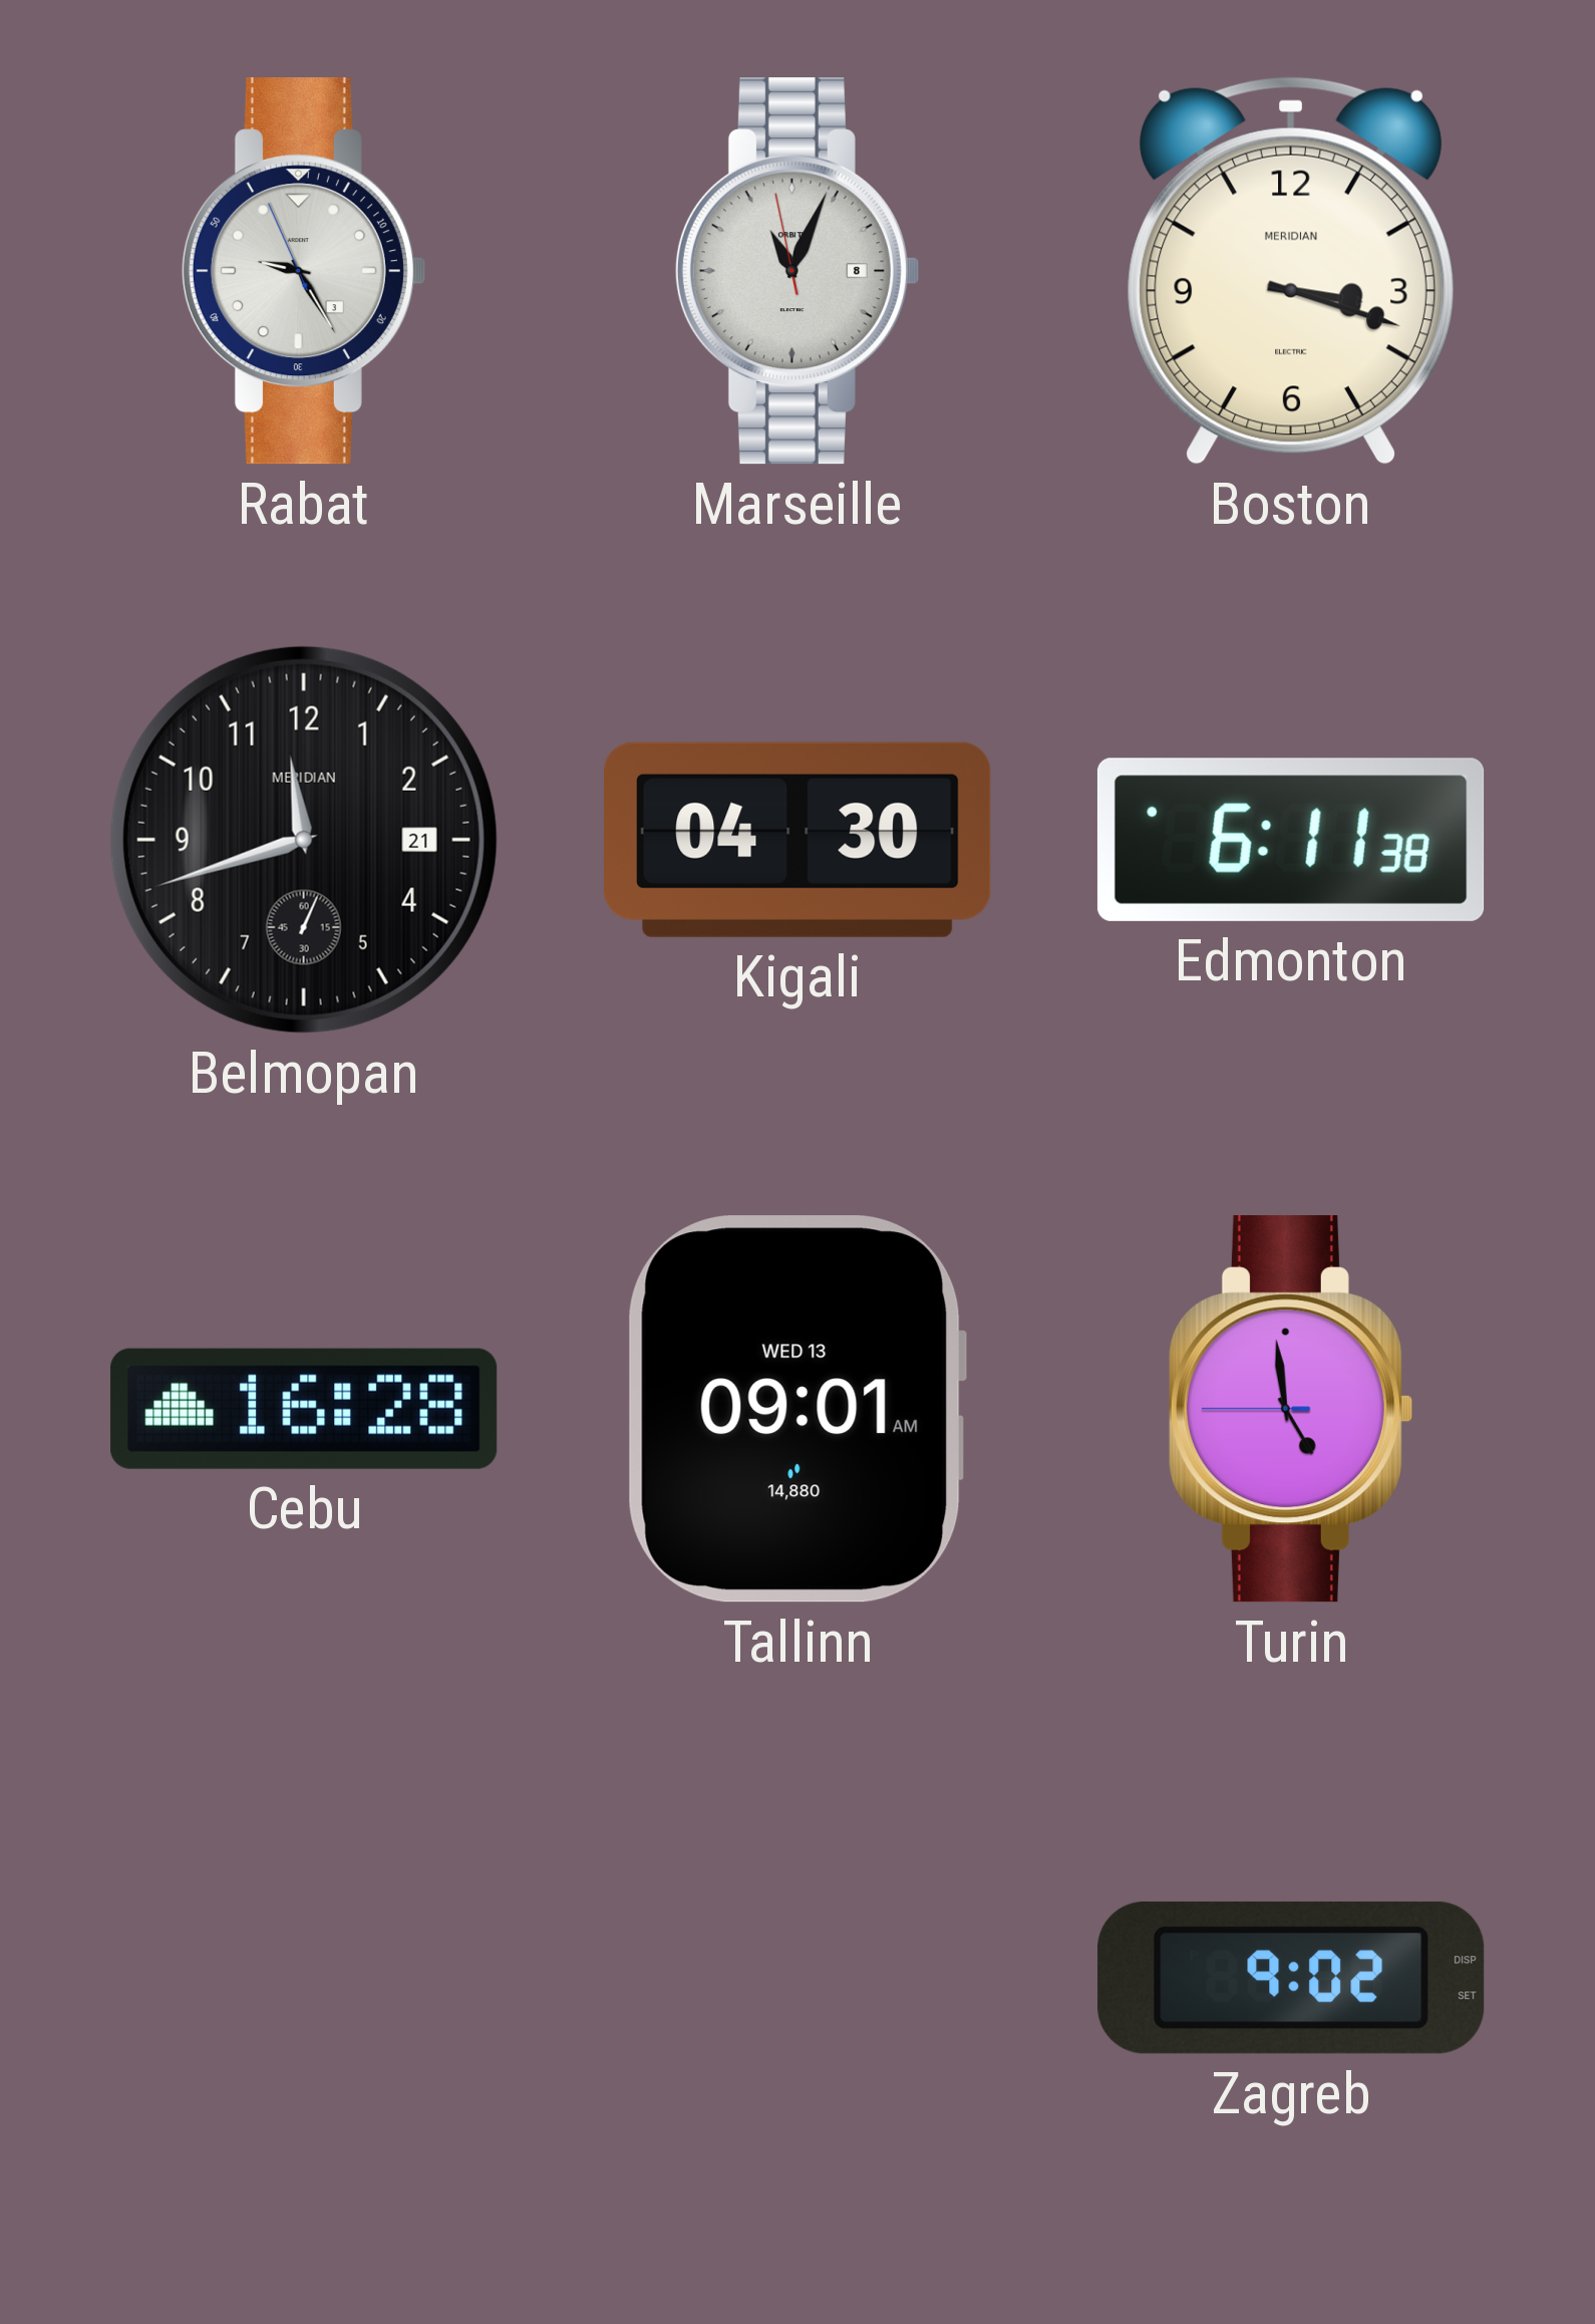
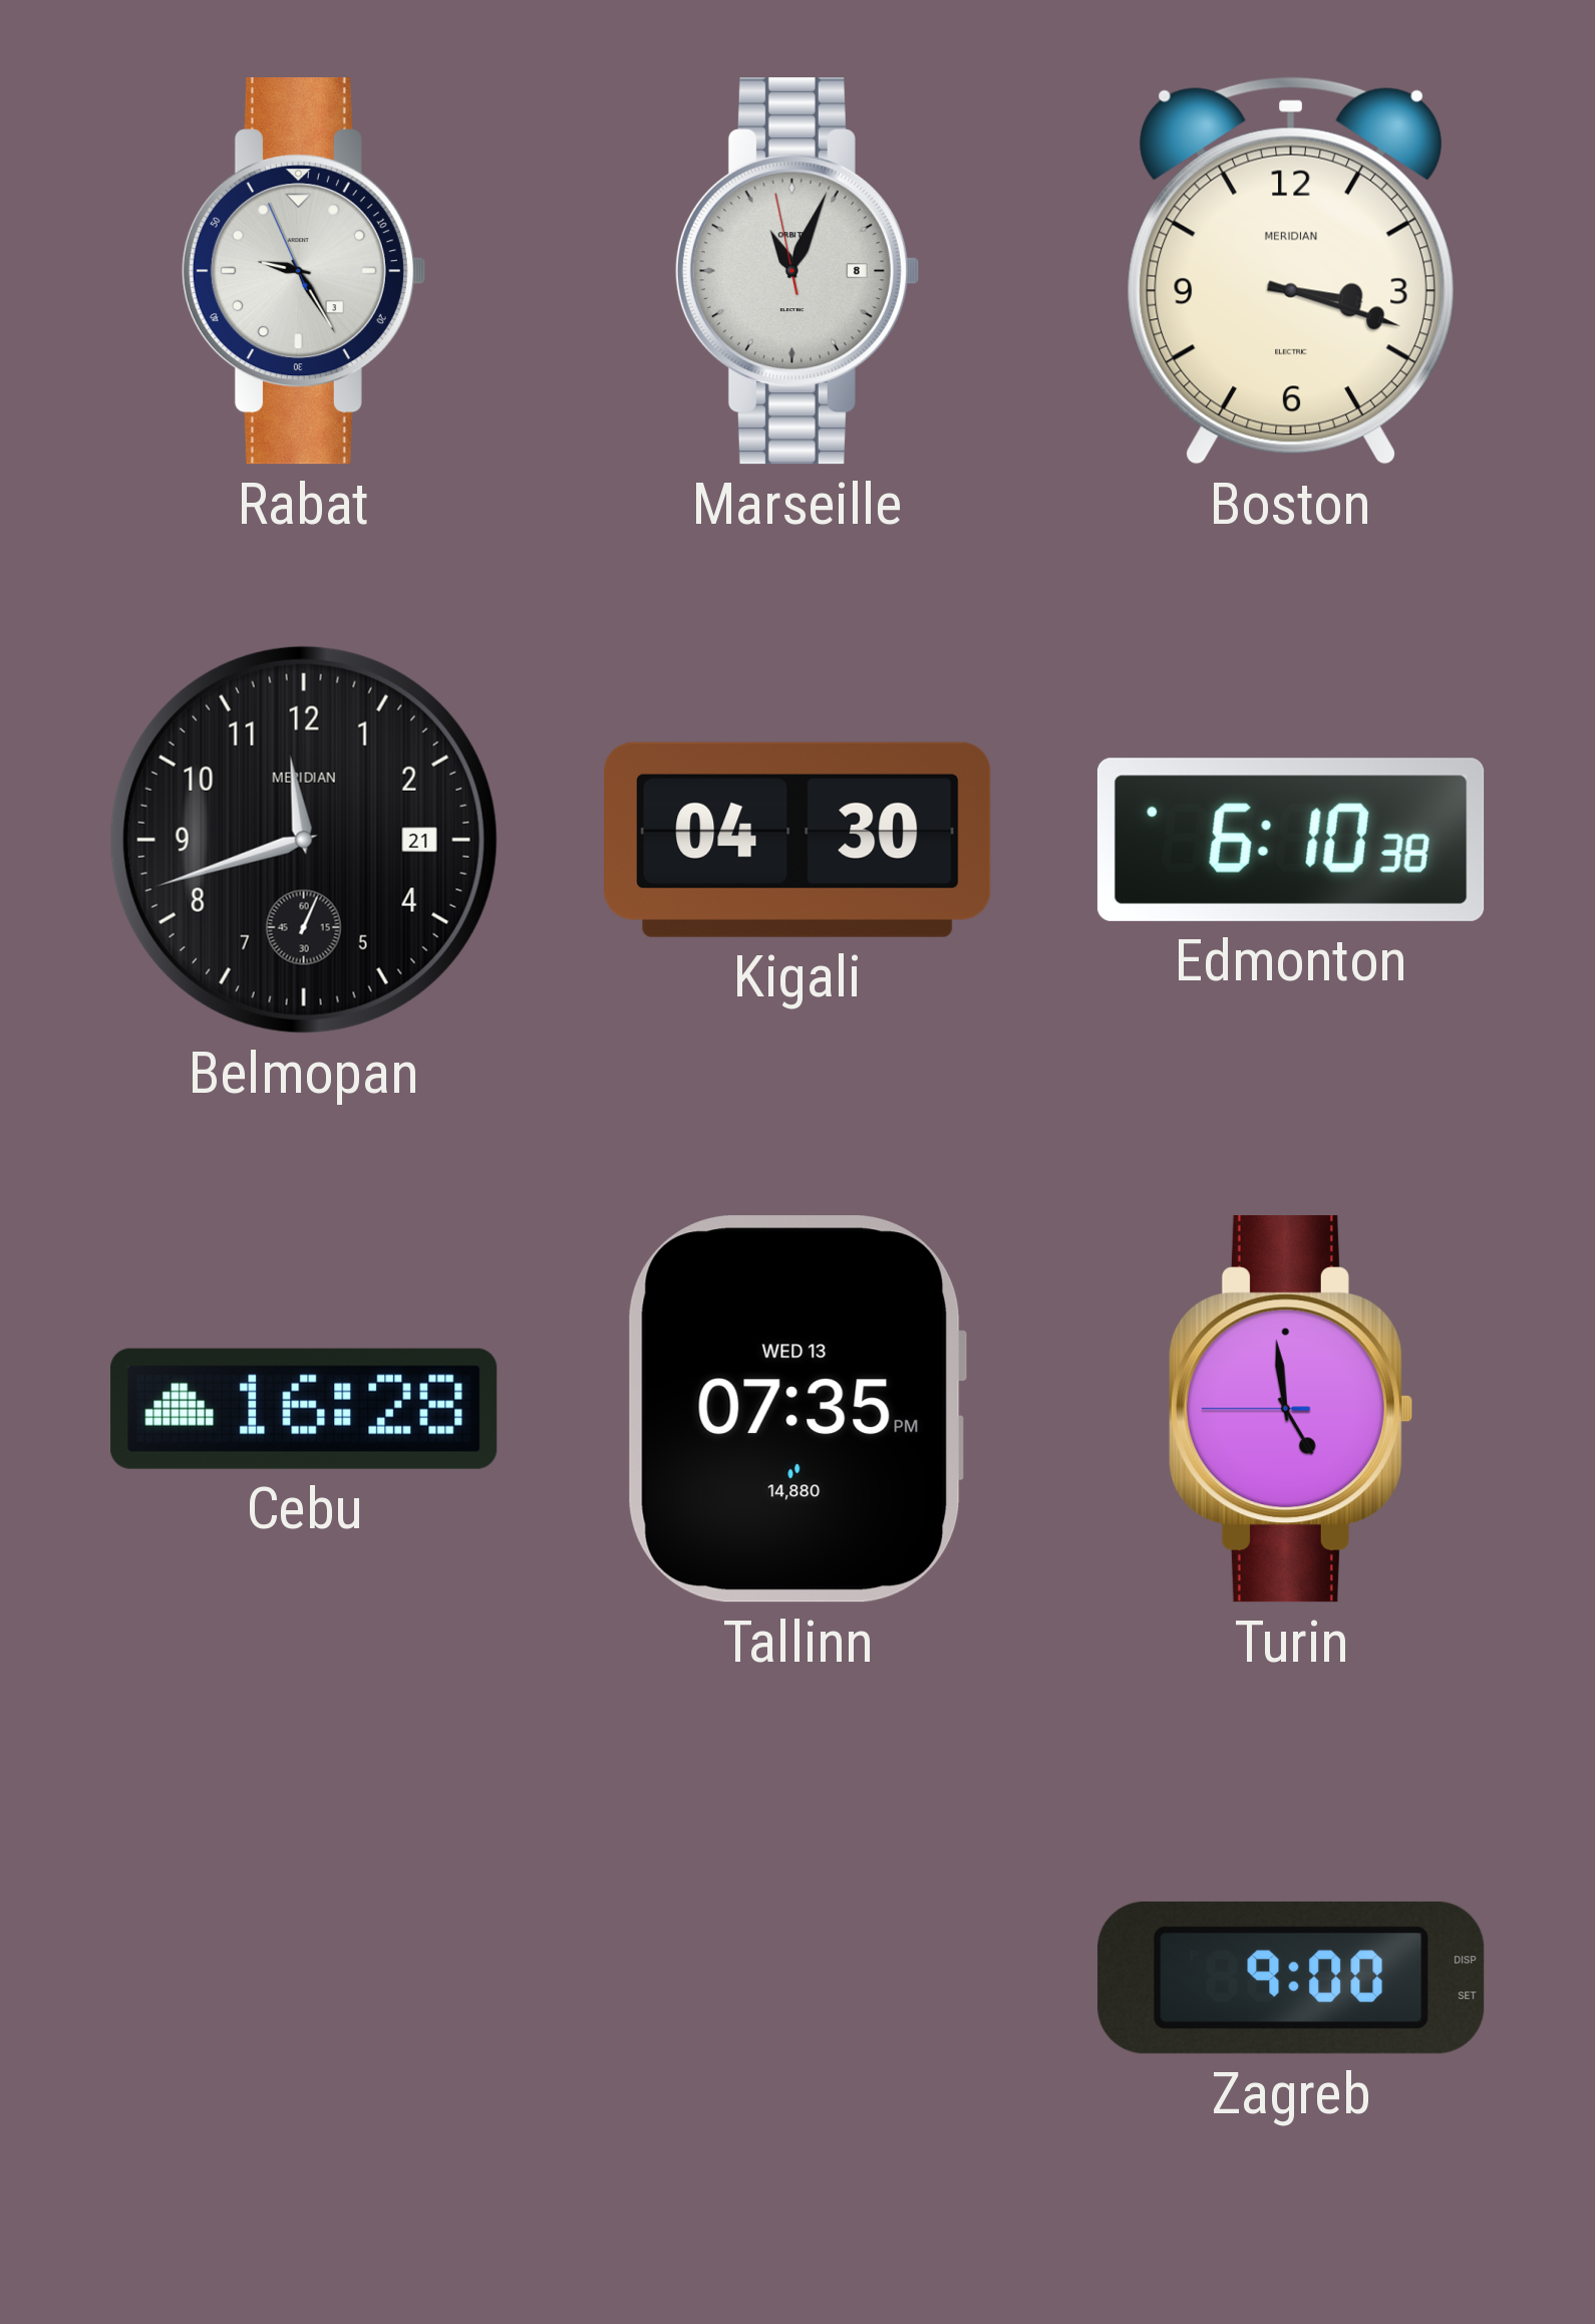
Edmonton: 6:11 -> 6:10
Tallinn: 09:01 -> 07:35
Zagreb: 9:02 -> 9:00
